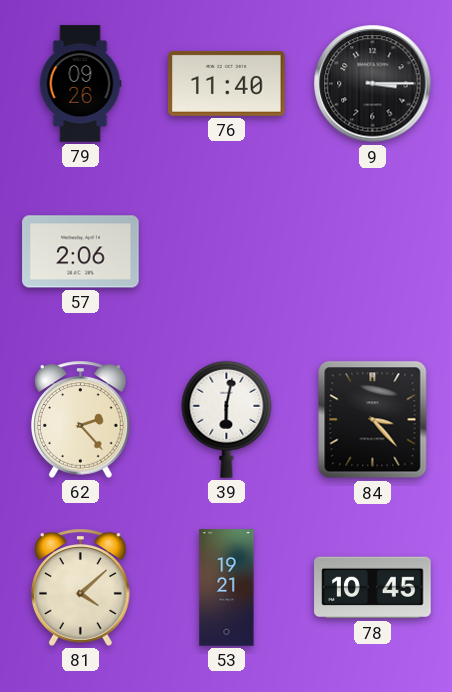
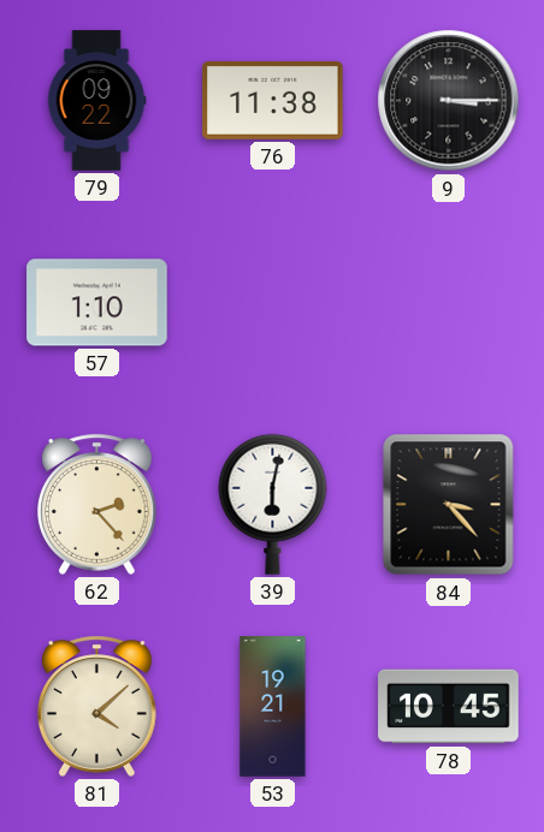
79: 09:26 -> 09:22
76: 11:40 -> 11:38
57: 2:06 -> 1:10
